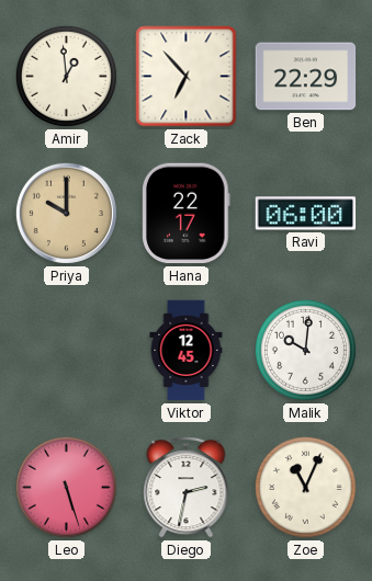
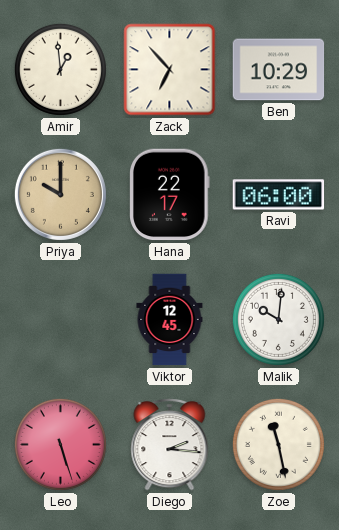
Ben: 22:29 -> 10:29
Diego: 2:32 -> 2:16
Zoe: 11:04 -> 11:28
